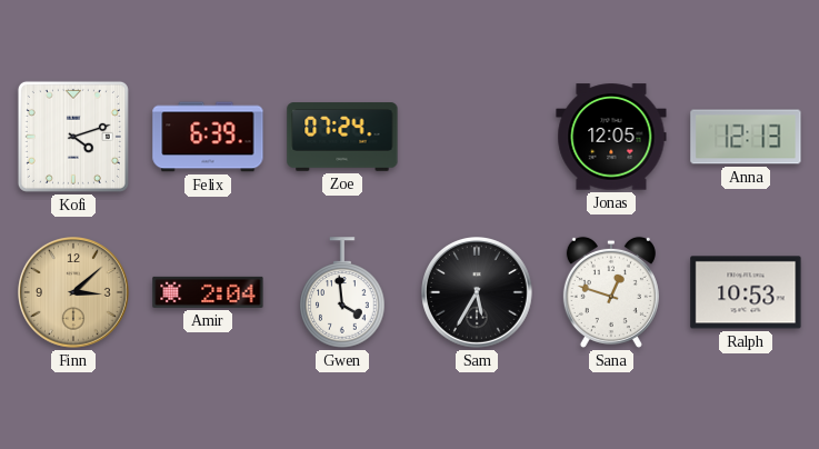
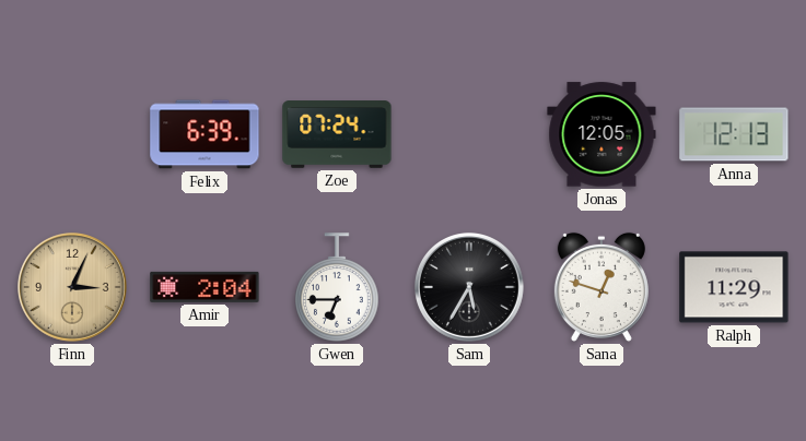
Kofi: 4:12 -> none
Finn: 3:08 -> 3:04
Gwen: 3:59 -> 6:45
Ralph: 10:53 -> 11:29
